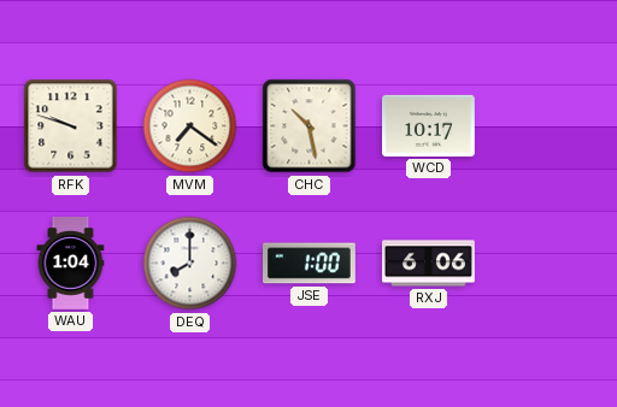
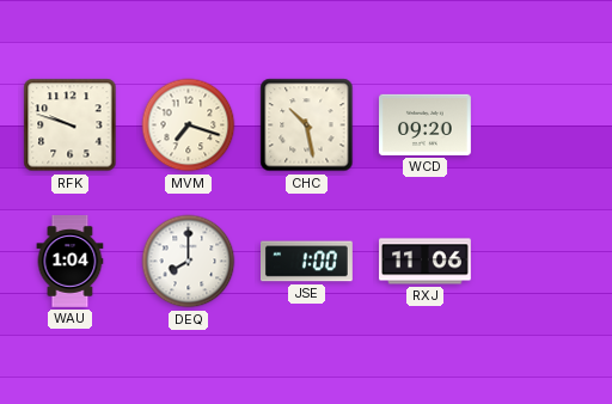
MVM: 7:21 -> 7:18
WCD: 10:17 -> 09:20
RXJ: 6:06 -> 11:06
